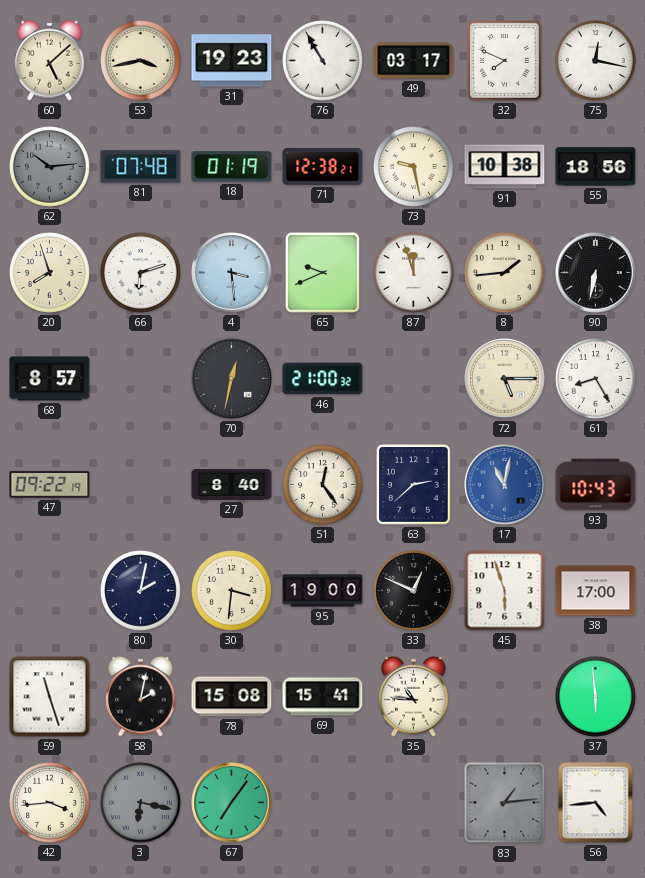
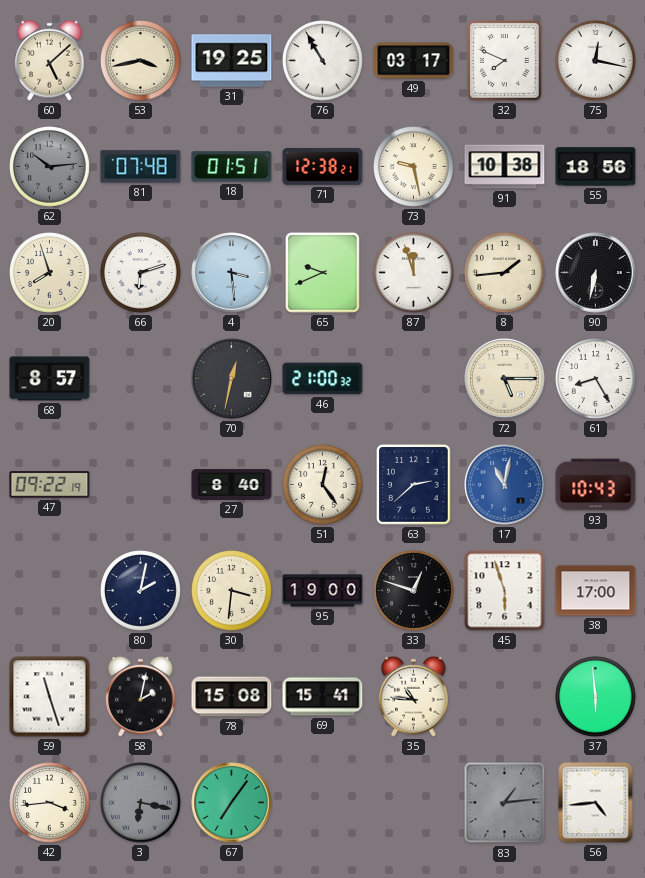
31: 19:23 -> 19:25
18: 01:19 -> 01:51
33: 12:49 -> 12:48
